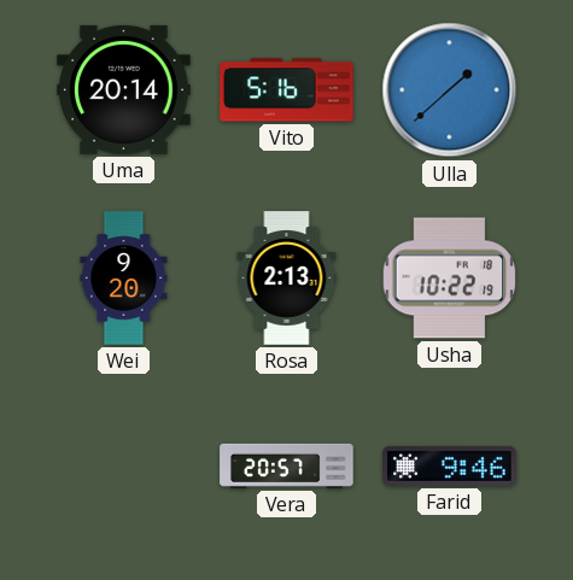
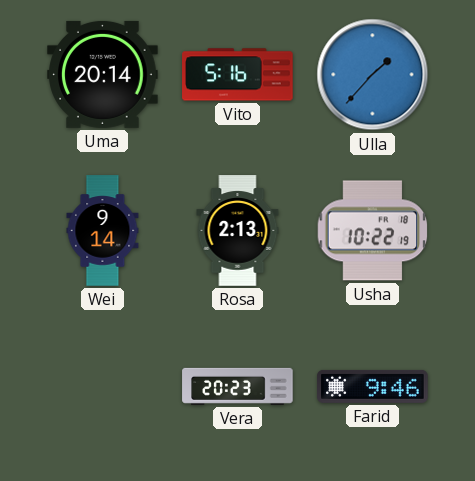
Ulla: 1:38 -> 1:37
Wei: 9:20 -> 9:14
Vera: 20:57 -> 20:23
